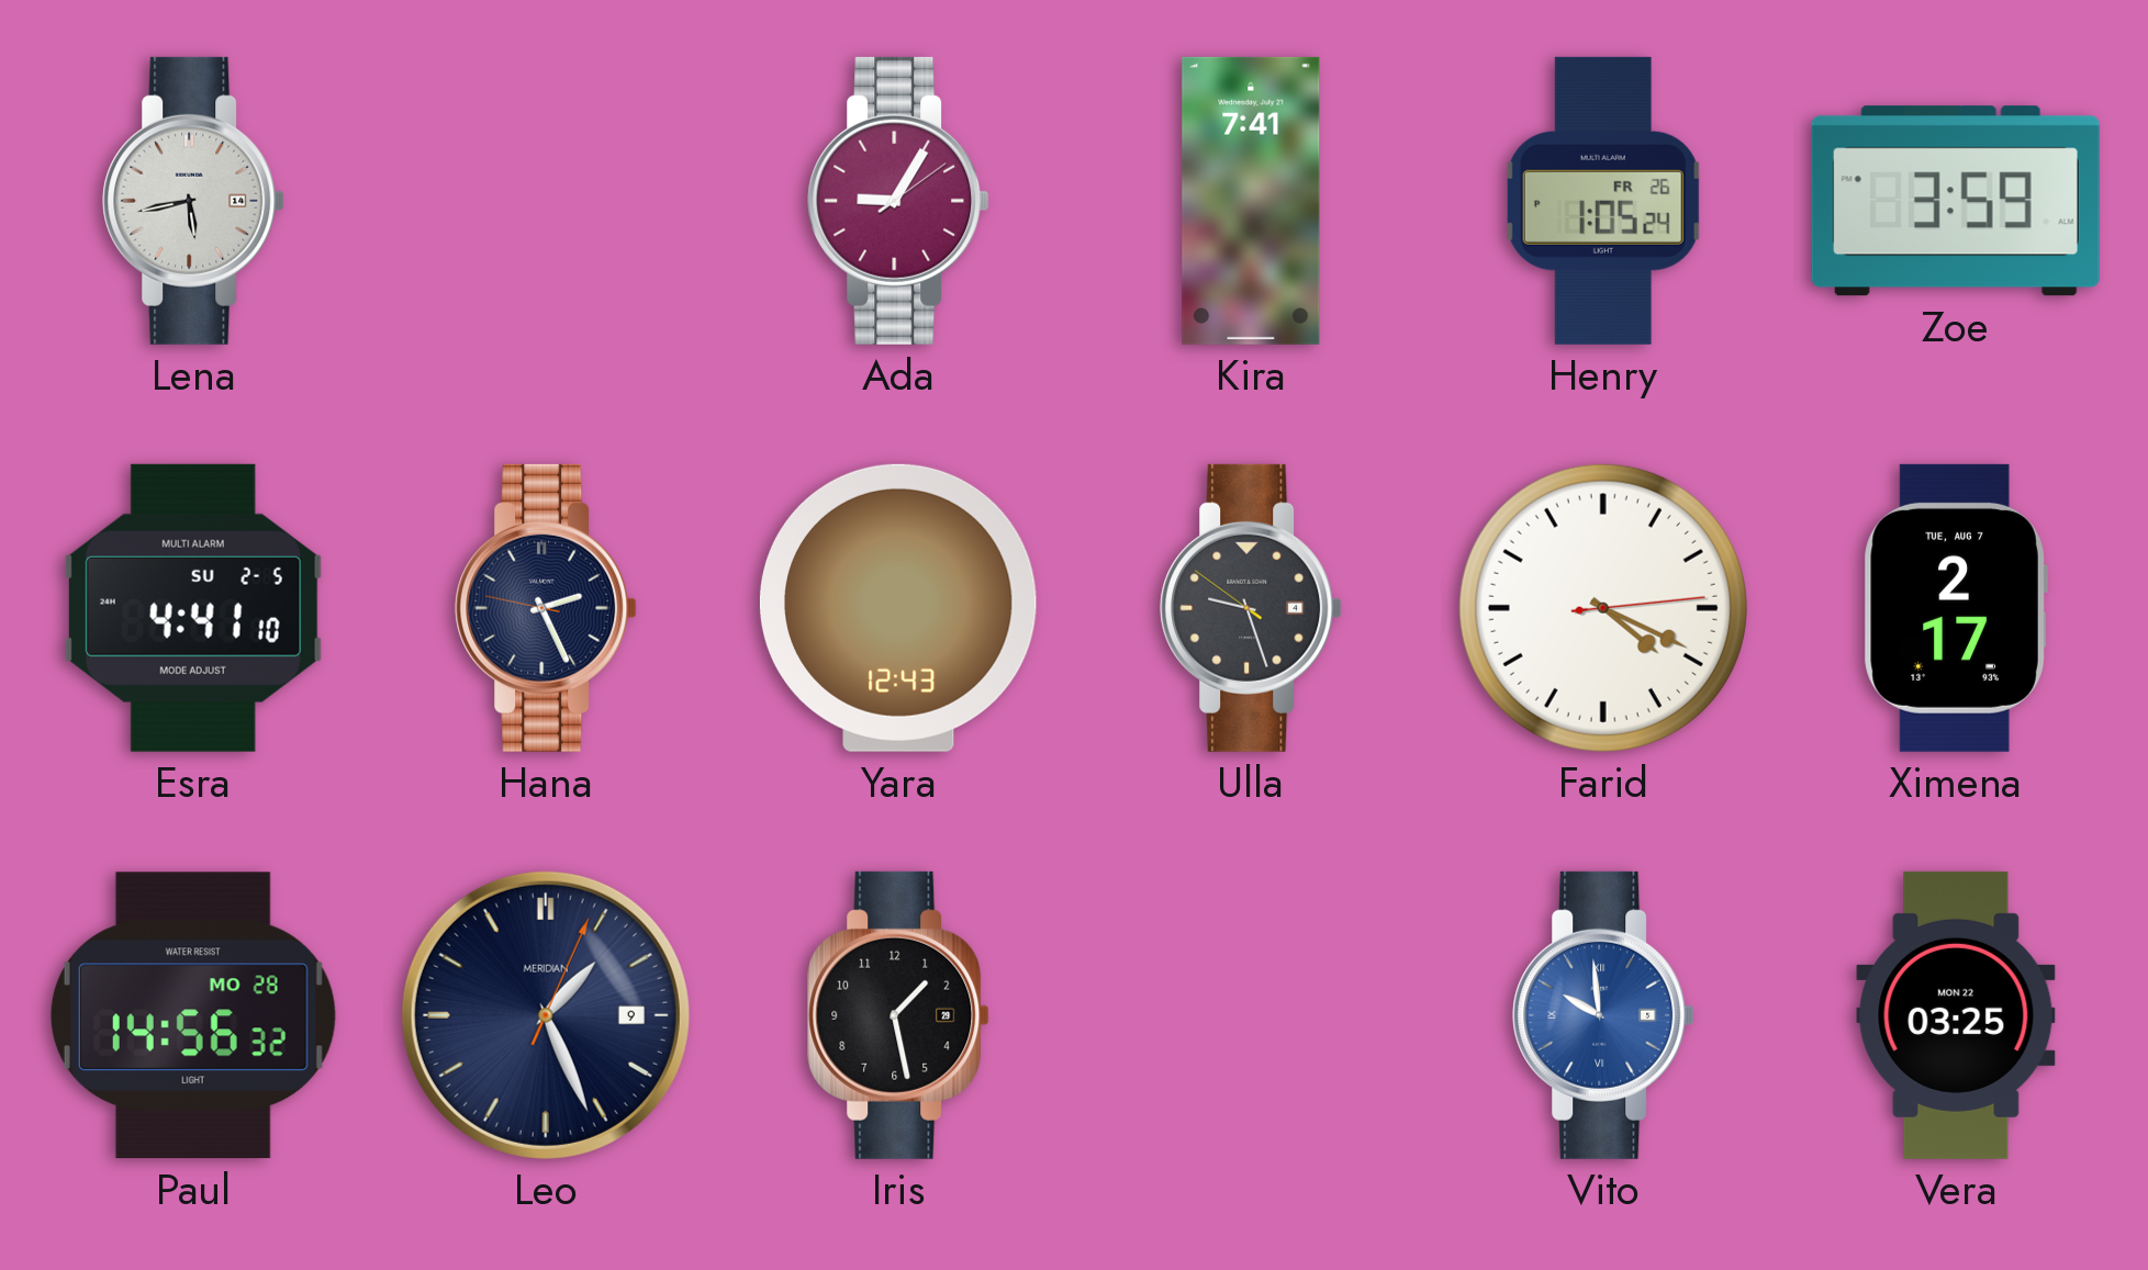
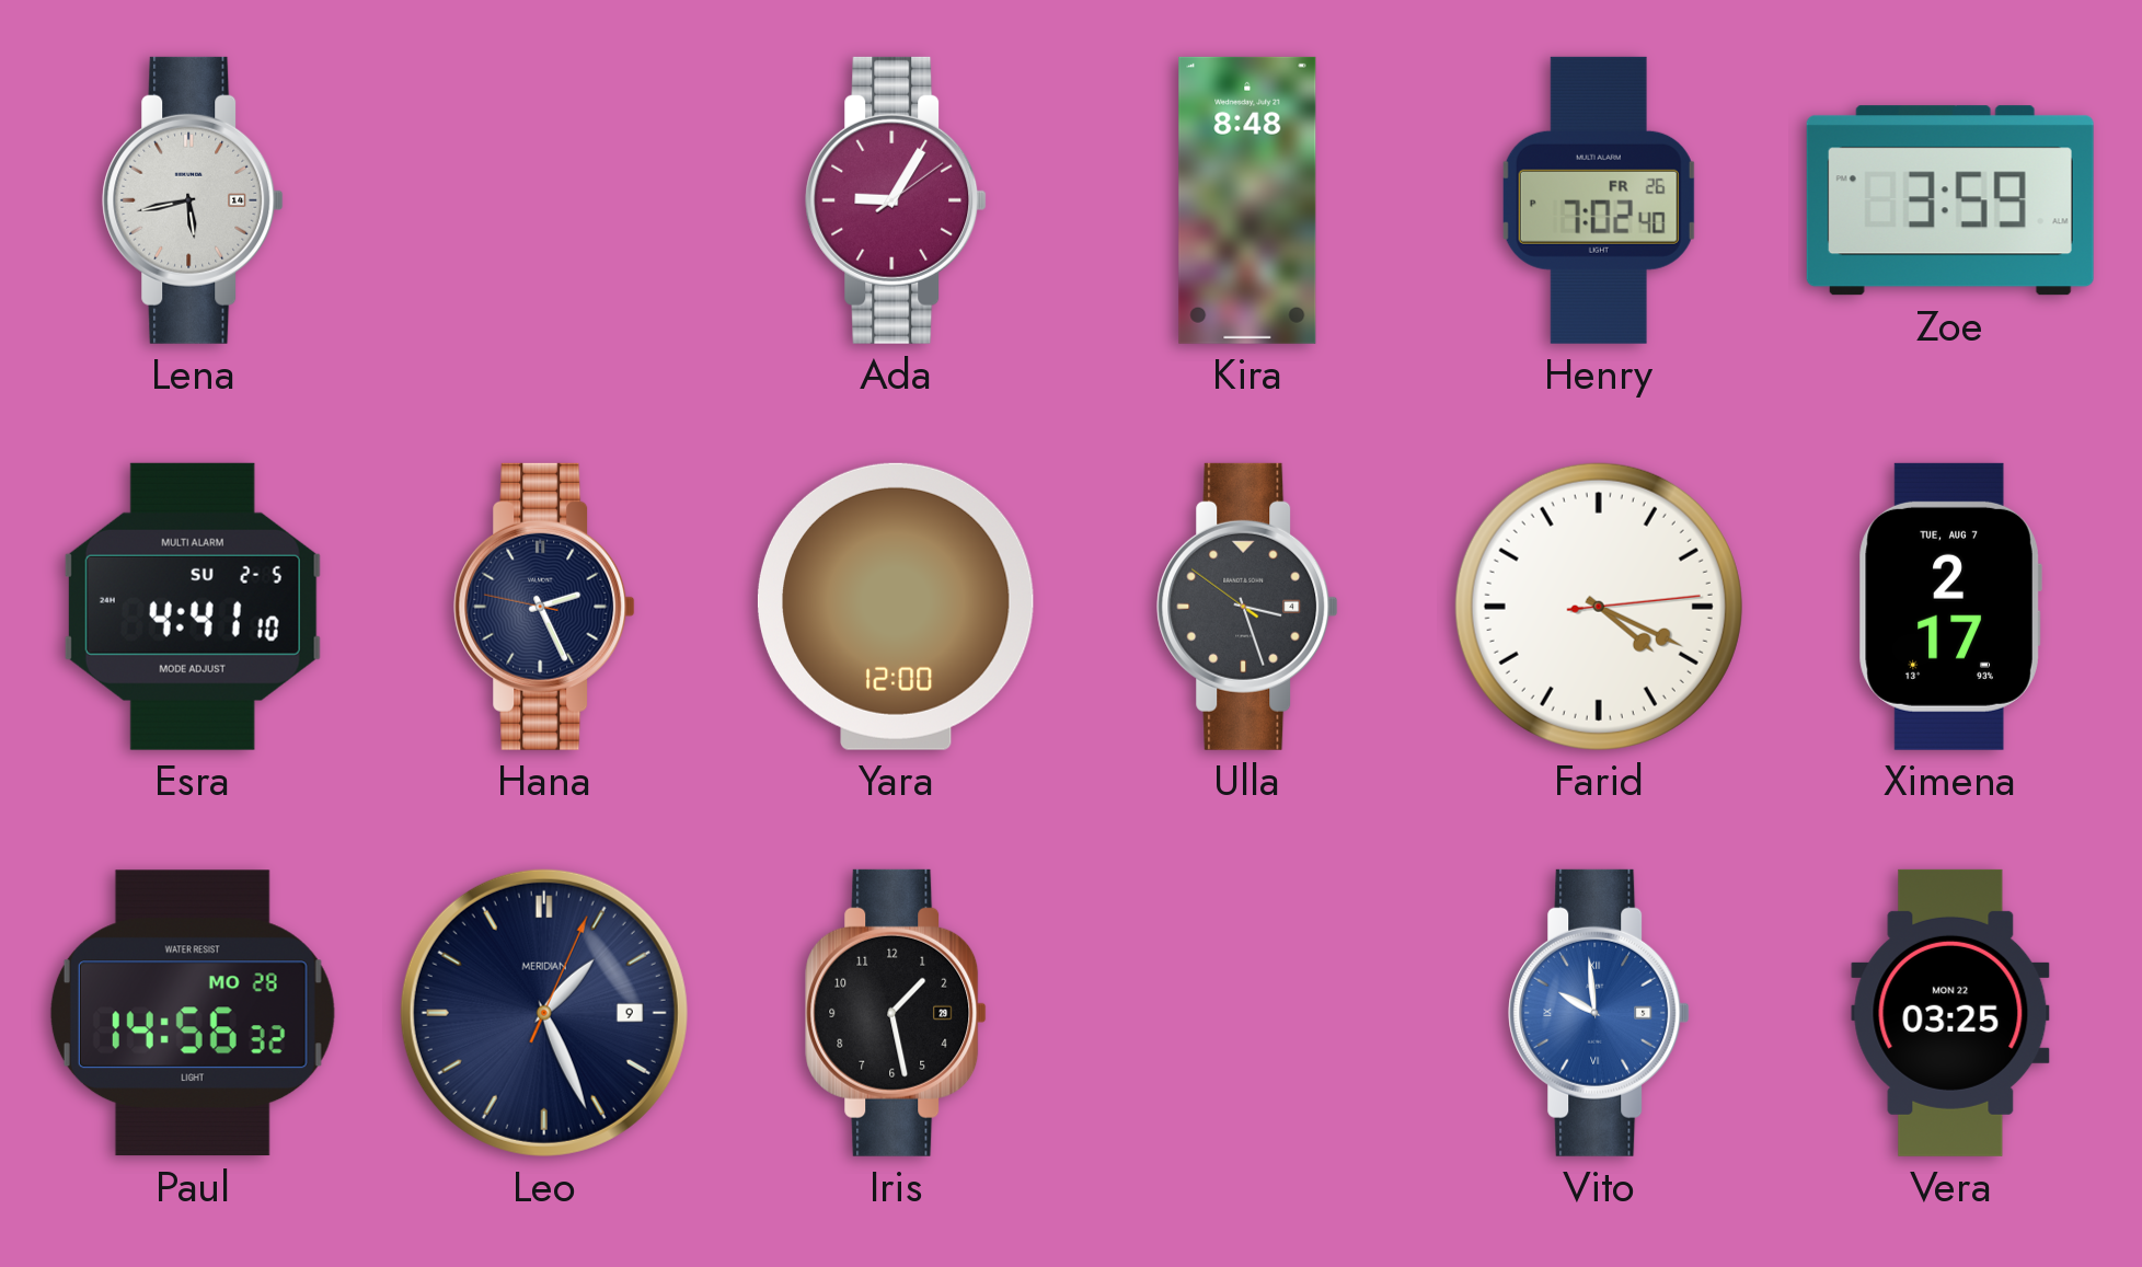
Kira: 7:41 -> 8:48
Henry: 1:05 -> 7:02
Yara: 12:43 -> 12:00
Ulla: 9:26 -> 3:26
